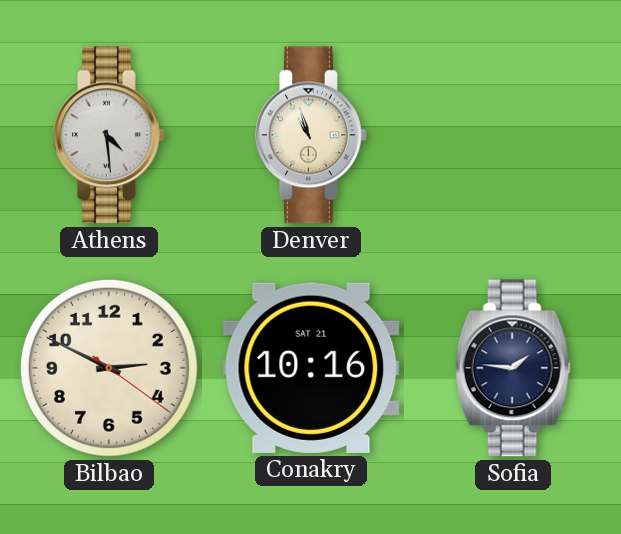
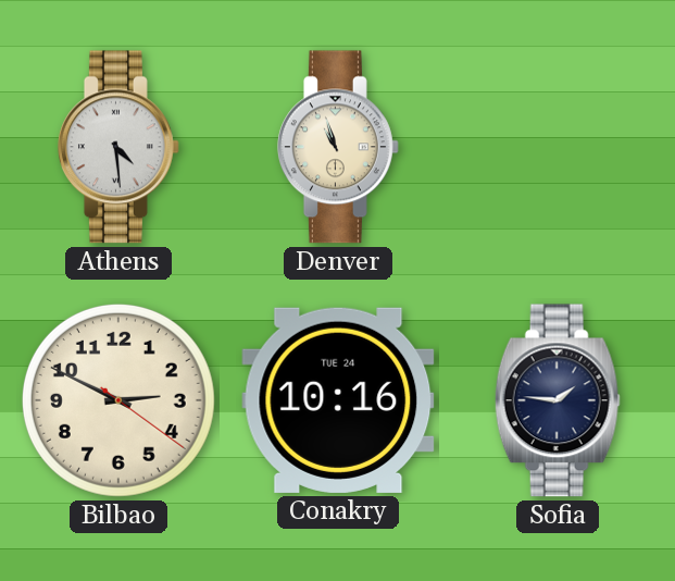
Conakry date: SAT 21 -> TUE 24
